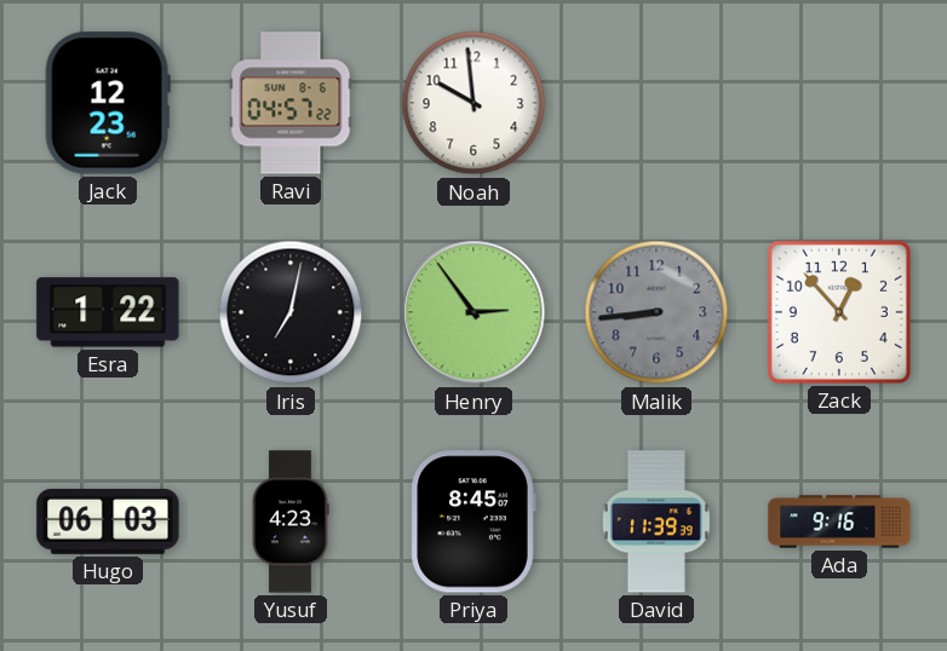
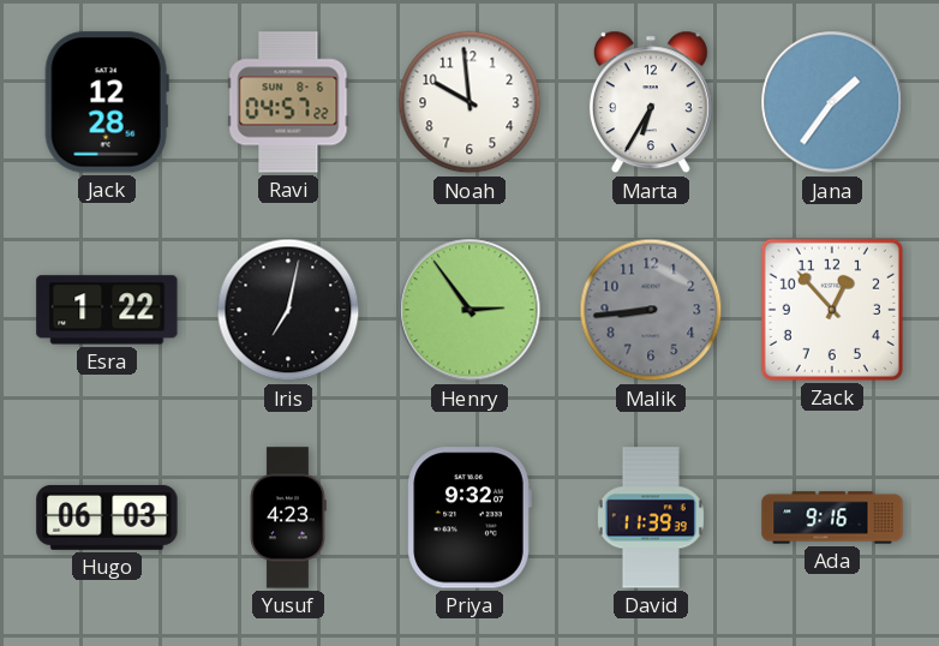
Jack: 12:23 -> 12:28
Marta: none -> 6:35
Jana: none -> 1:36
Priya: 8:45 -> 9:32
